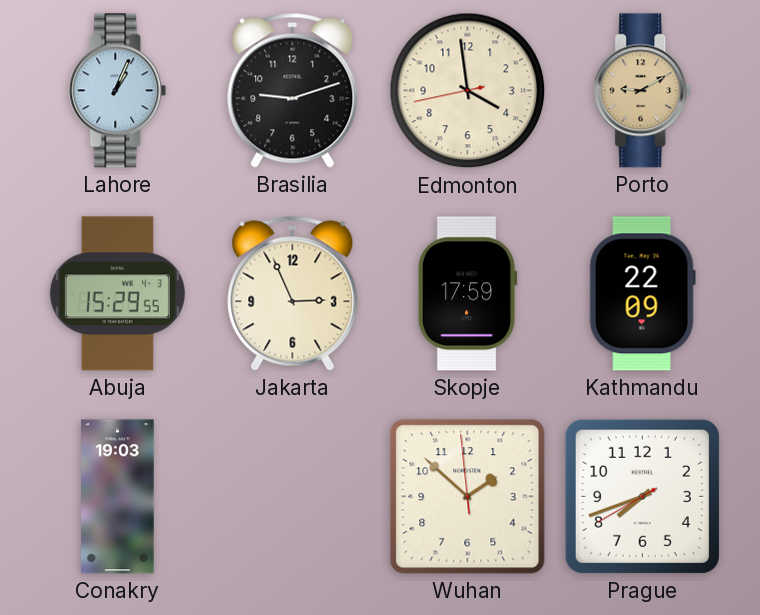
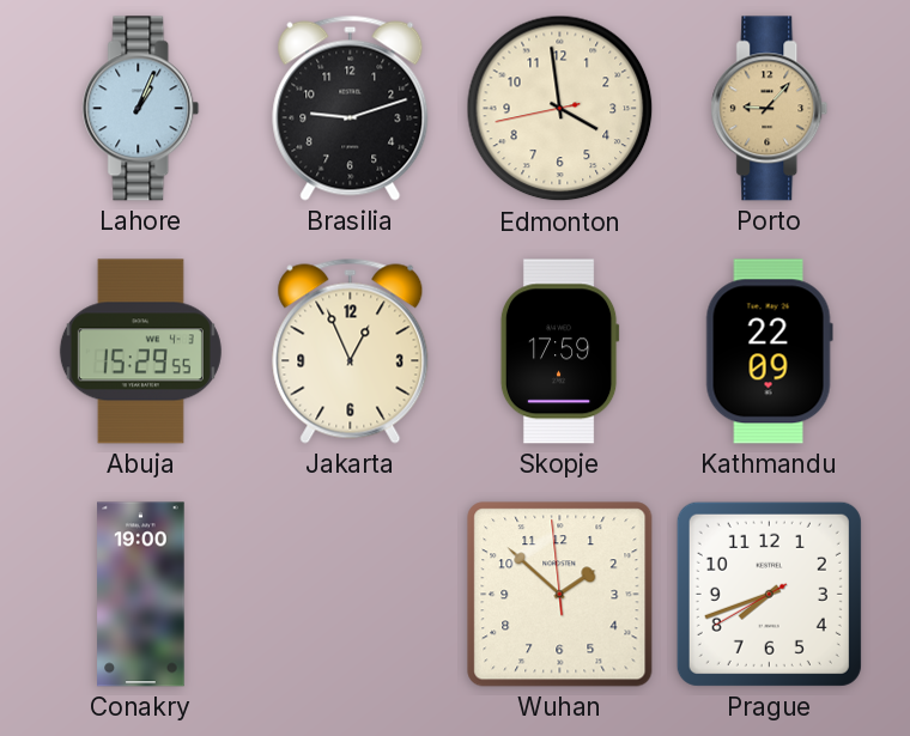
Porto: 9:10 -> 9:07
Jakarta: 2:56 -> 12:56
Conakry: 19:03 -> 19:00
